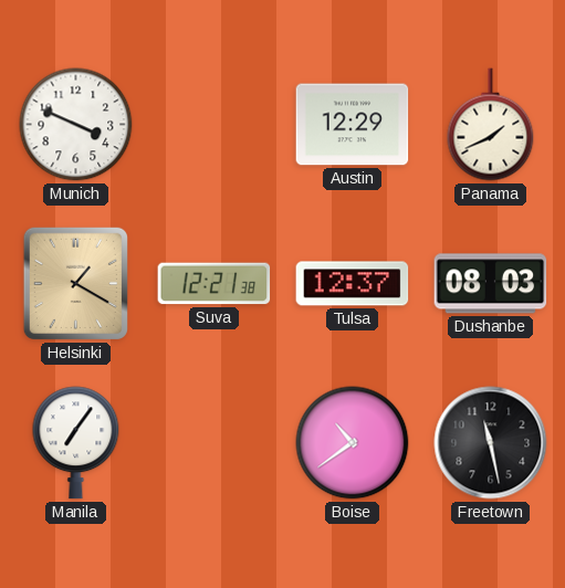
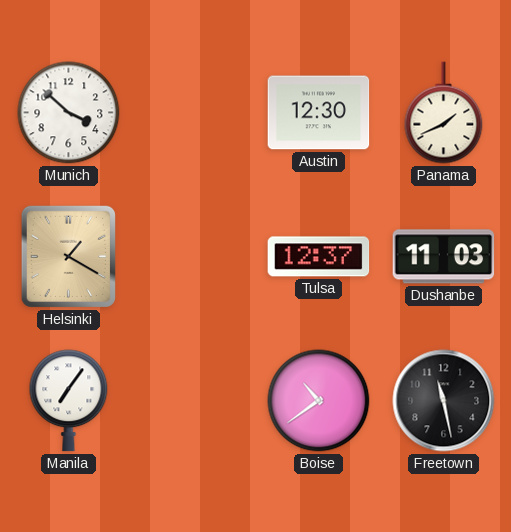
Munich: 3:49 -> 3:52
Austin: 12:29 -> 12:30
Suva: 12:21 -> none
Dushanbe: 08:03 -> 11:03
